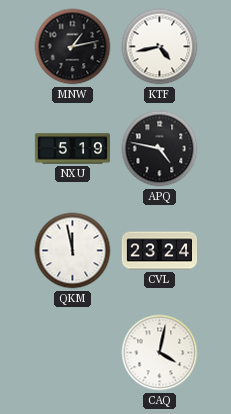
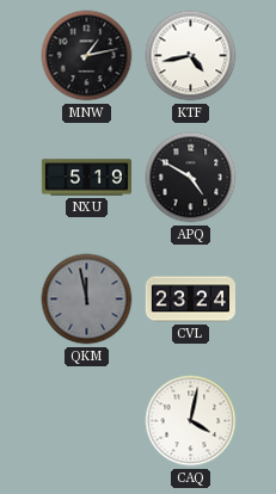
APQ: 4:47 -> 4:50
QKM dial: white -> grey
